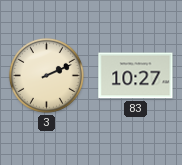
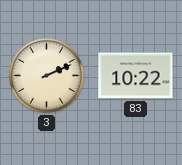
83: 10:27 -> 10:22
